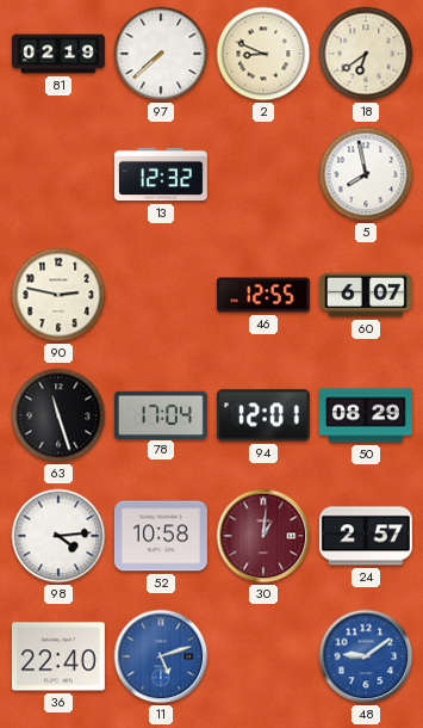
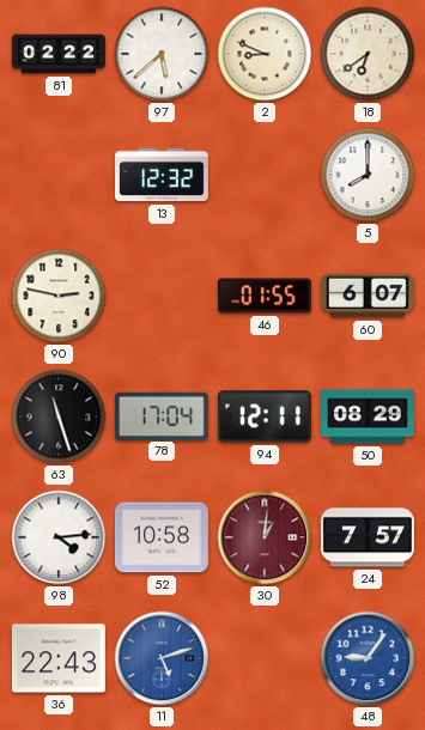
81: 02:19 -> 02:22
97: 7:38 -> 5:38
5: 7:58 -> 8:00
46: 12:55 -> 01:55
94: 12:01 -> 12:11
24: 2:57 -> 7:57
36: 22:40 -> 22:43
48: 9:09 -> 9:06
